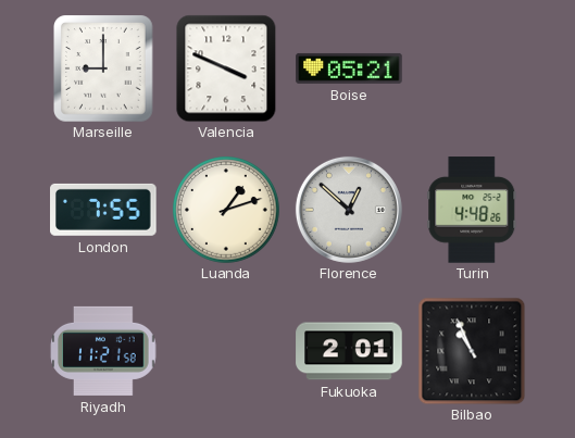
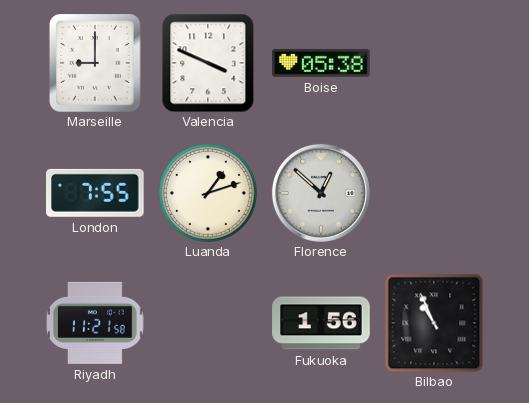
Boise: 05:21 -> 05:38
Turin: 4:48 -> none
Fukuoka: 2:01 -> 1:56
